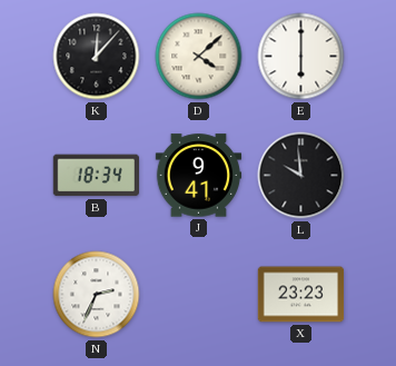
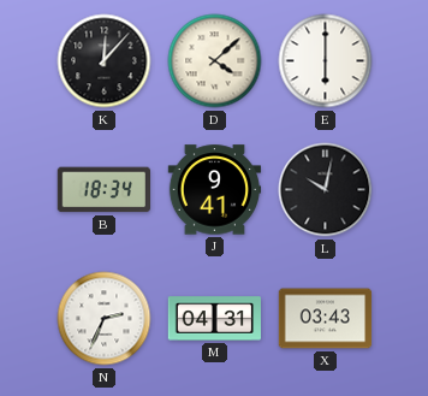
L: 9:59 -> 10:02
M: none -> 04:31
X: 23:23 -> 03:43
